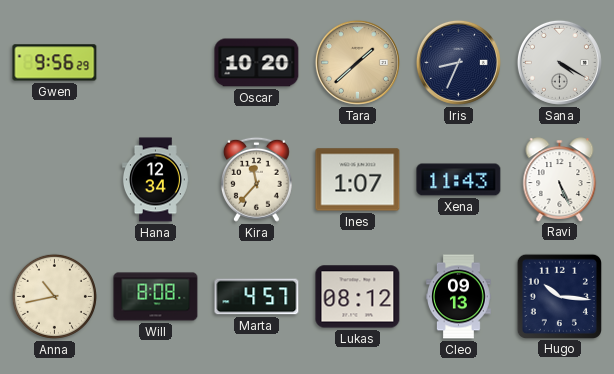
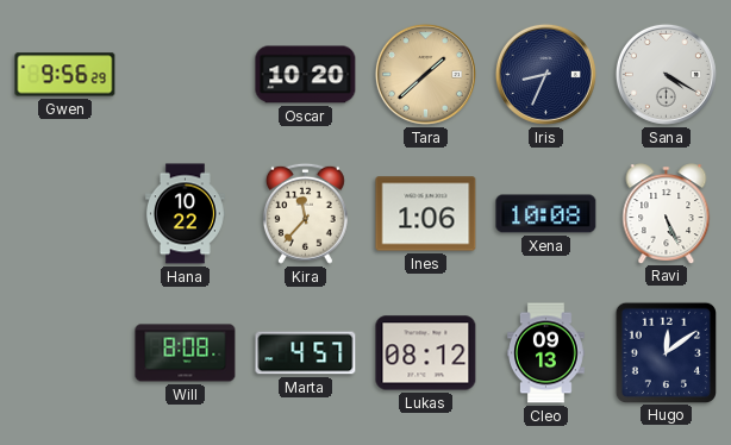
Hana: 12:34 -> 10:22
Ines: 1:07 -> 1:06
Xena: 11:43 -> 10:08
Anna: 10:43 -> none
Hugo: 10:16 -> 12:09
